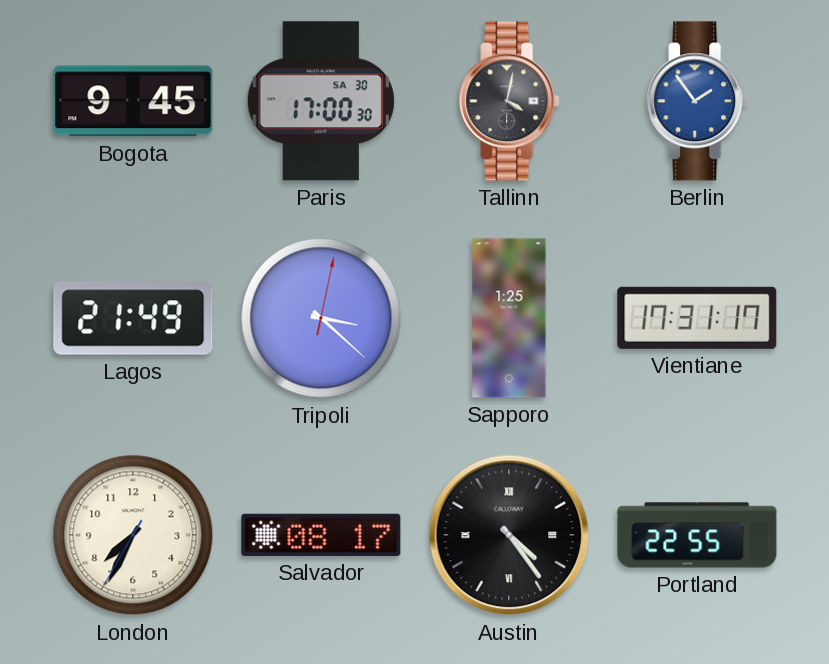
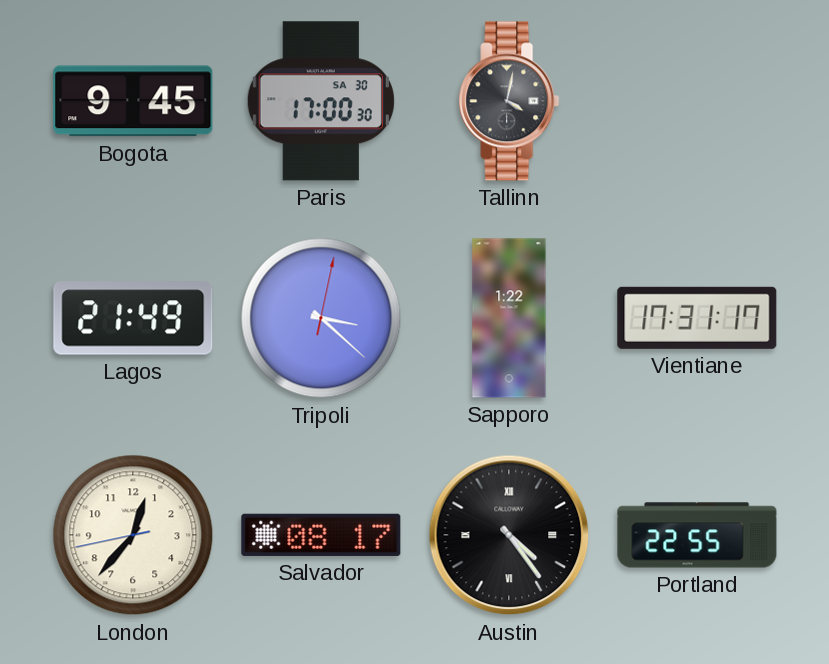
Berlin: 1:54 -> none
Sapporo: 1:25 -> 1:22
London: 7:34 -> 12:36
